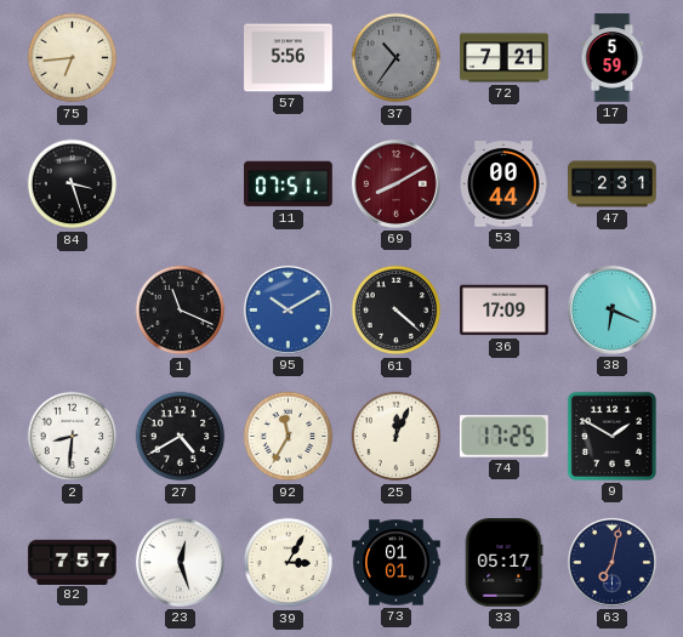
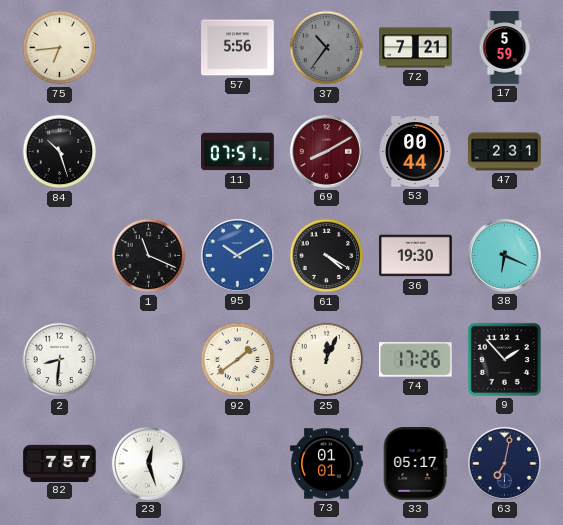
84: 3:27 -> 10:27
61: 4:22 -> 4:20
36: 17:09 -> 19:30
27: 4:40 -> none
92: 11:35 -> 1:39
74: 17:25 -> 17:26
9: 1:50 -> 1:53
39: 3:05 -> none
